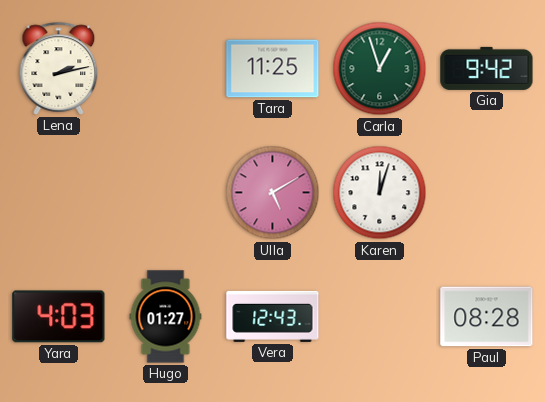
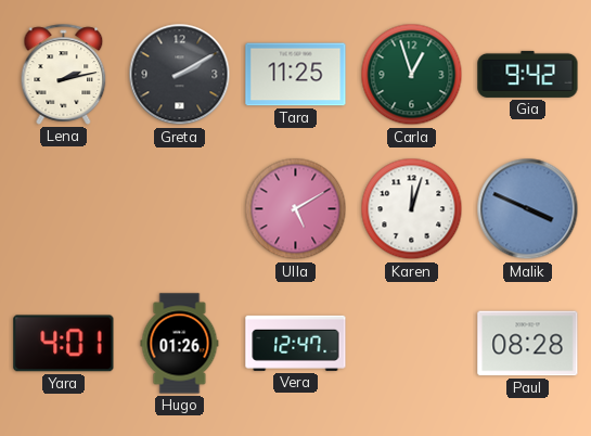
Greta: none -> 2:10
Malik: none -> 3:49
Yara: 4:03 -> 4:01
Hugo: 01:27 -> 01:26
Vera: 12:43 -> 12:47
